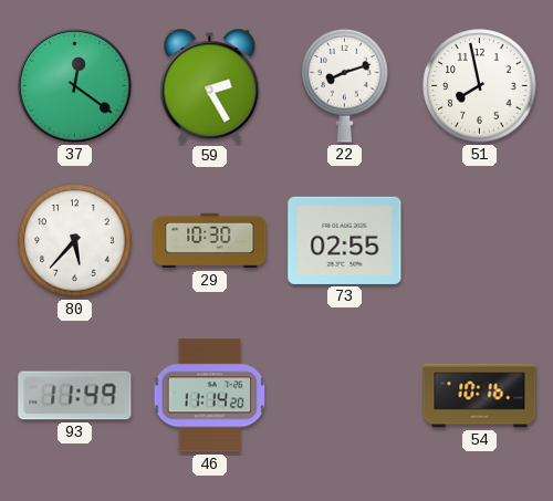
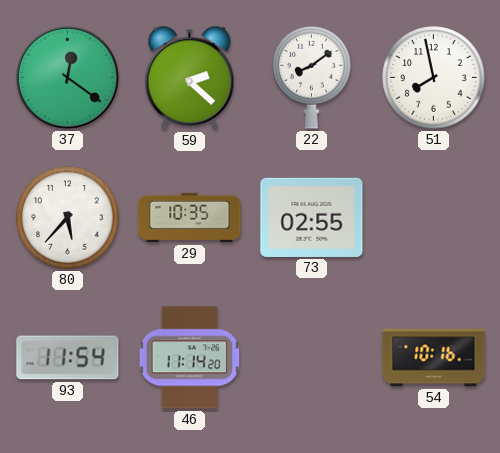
59: 2:25 -> 2:22
22: 8:12 -> 8:09
29: 10:30 -> 10:35
93: 11:49 -> 11:54
